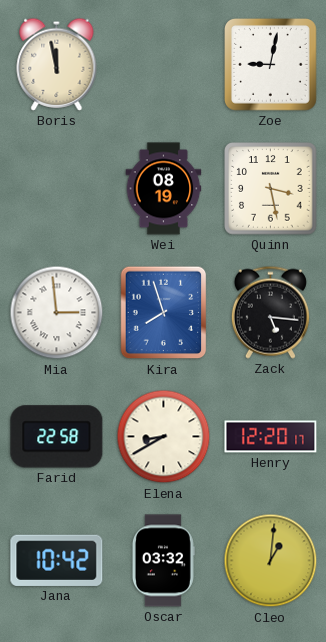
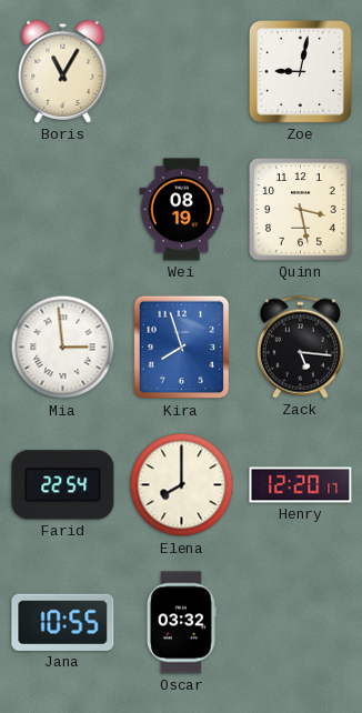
Boris: 11:58 -> 11:05
Farid: 22:58 -> 22:54
Elena: 8:40 -> 8:00
Jana: 10:42 -> 10:55
Cleo: 1:01 -> none
